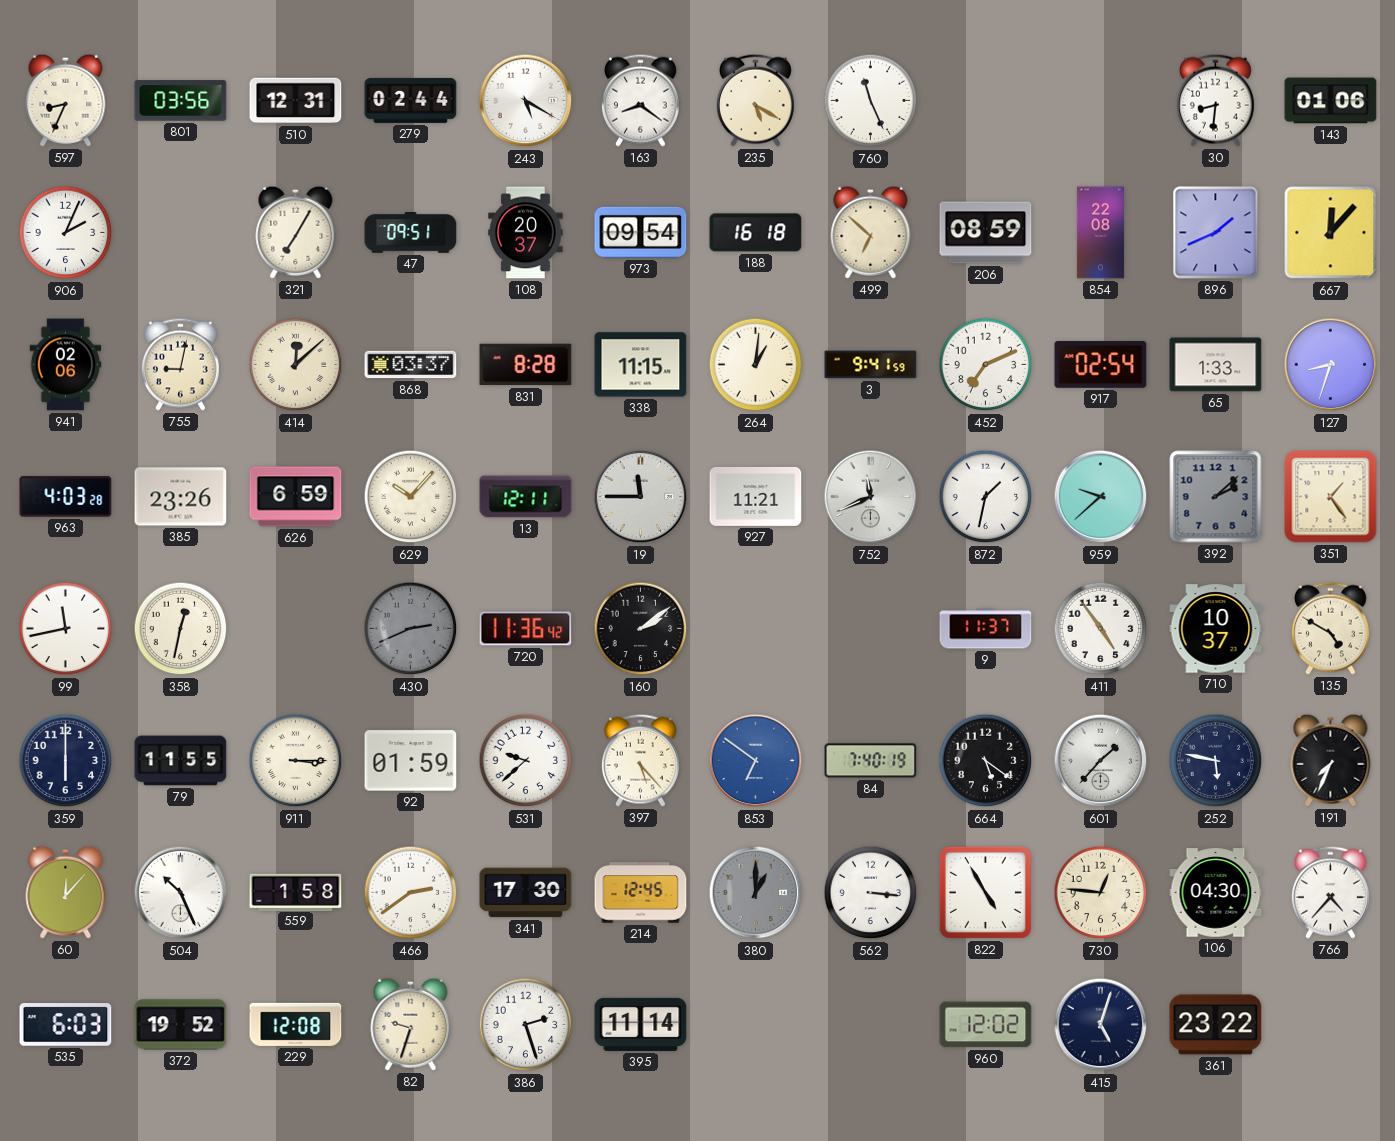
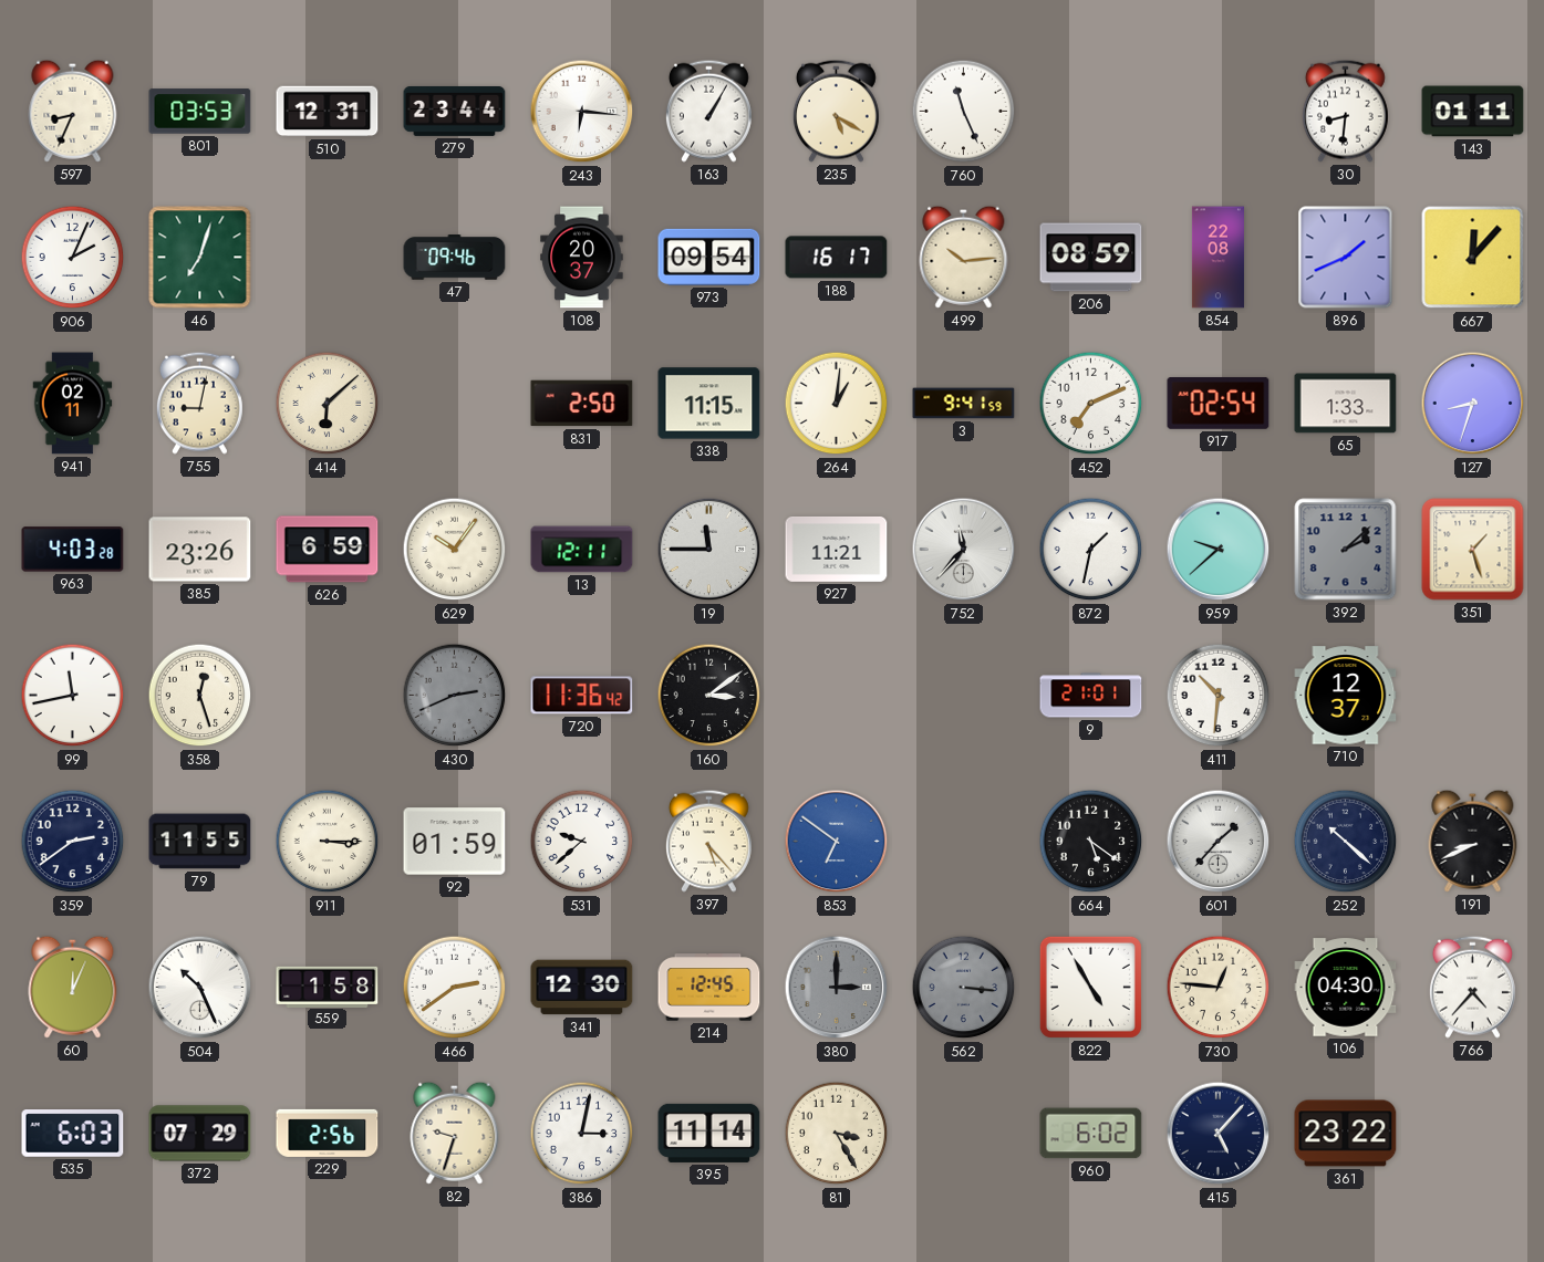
801: 03:56 -> 03:53
279: 02:44 -> 23:44
243: 5:20 -> 6:16
163: 8:21 -> 1:05
143: 01:06 -> 01:11
46: none -> 7:03
321: 7:05 -> none
47: 09:51 -> 09:46
188: 16:18 -> 16:17
499: 6:52 -> 10:14
941: 02:06 -> 02:11
414: 12:08 -> 6:08
868: 03:37 -> none
831: 8:28 -> 2:50
629: 10:07 -> 10:06
752: 11:41 -> 11:37
351: 1:24 -> 1:27
358: 12:32 -> 12:27
160: 2:09 -> 3:09
9: 11:37 -> 21:01
411: 4:54 -> 10:31
710: 10:37 -> 12:37
135: 4:50 -> none
359: 6:00 -> 2:39
84: 7:40 -> none
252: 5:47 -> 10:22
191: 7:34 -> 8:41
60: 12:07 -> 12:04
341: 17:30 -> 12:30
380: 1:00 -> 3:00
562 dial: white -> grey
372: 19:52 -> 07:29
229: 12:08 -> 2:56
386: 2:27 -> 3:02
81: none -> 3:25
960: 12:02 -> 6:02
415: 5:03 -> 5:07
